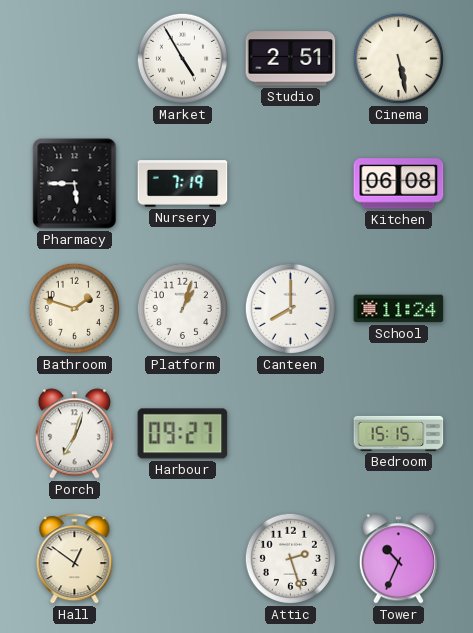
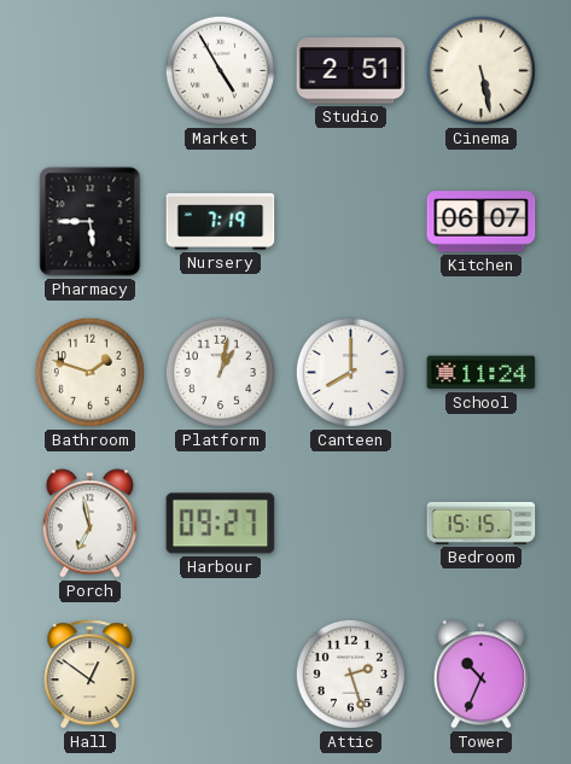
Kitchen: 06:08 -> 06:07
Platform: 1:03 -> 1:02
Porch: 7:03 -> 6:58
